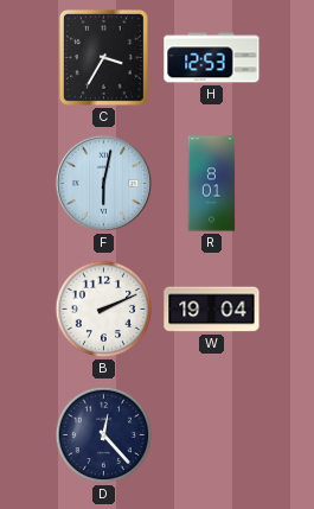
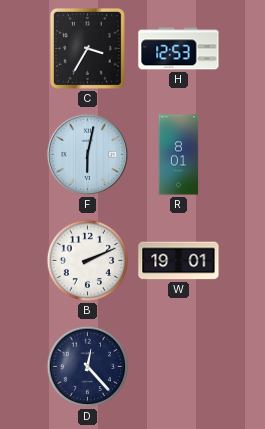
W: 19:04 -> 19:01
